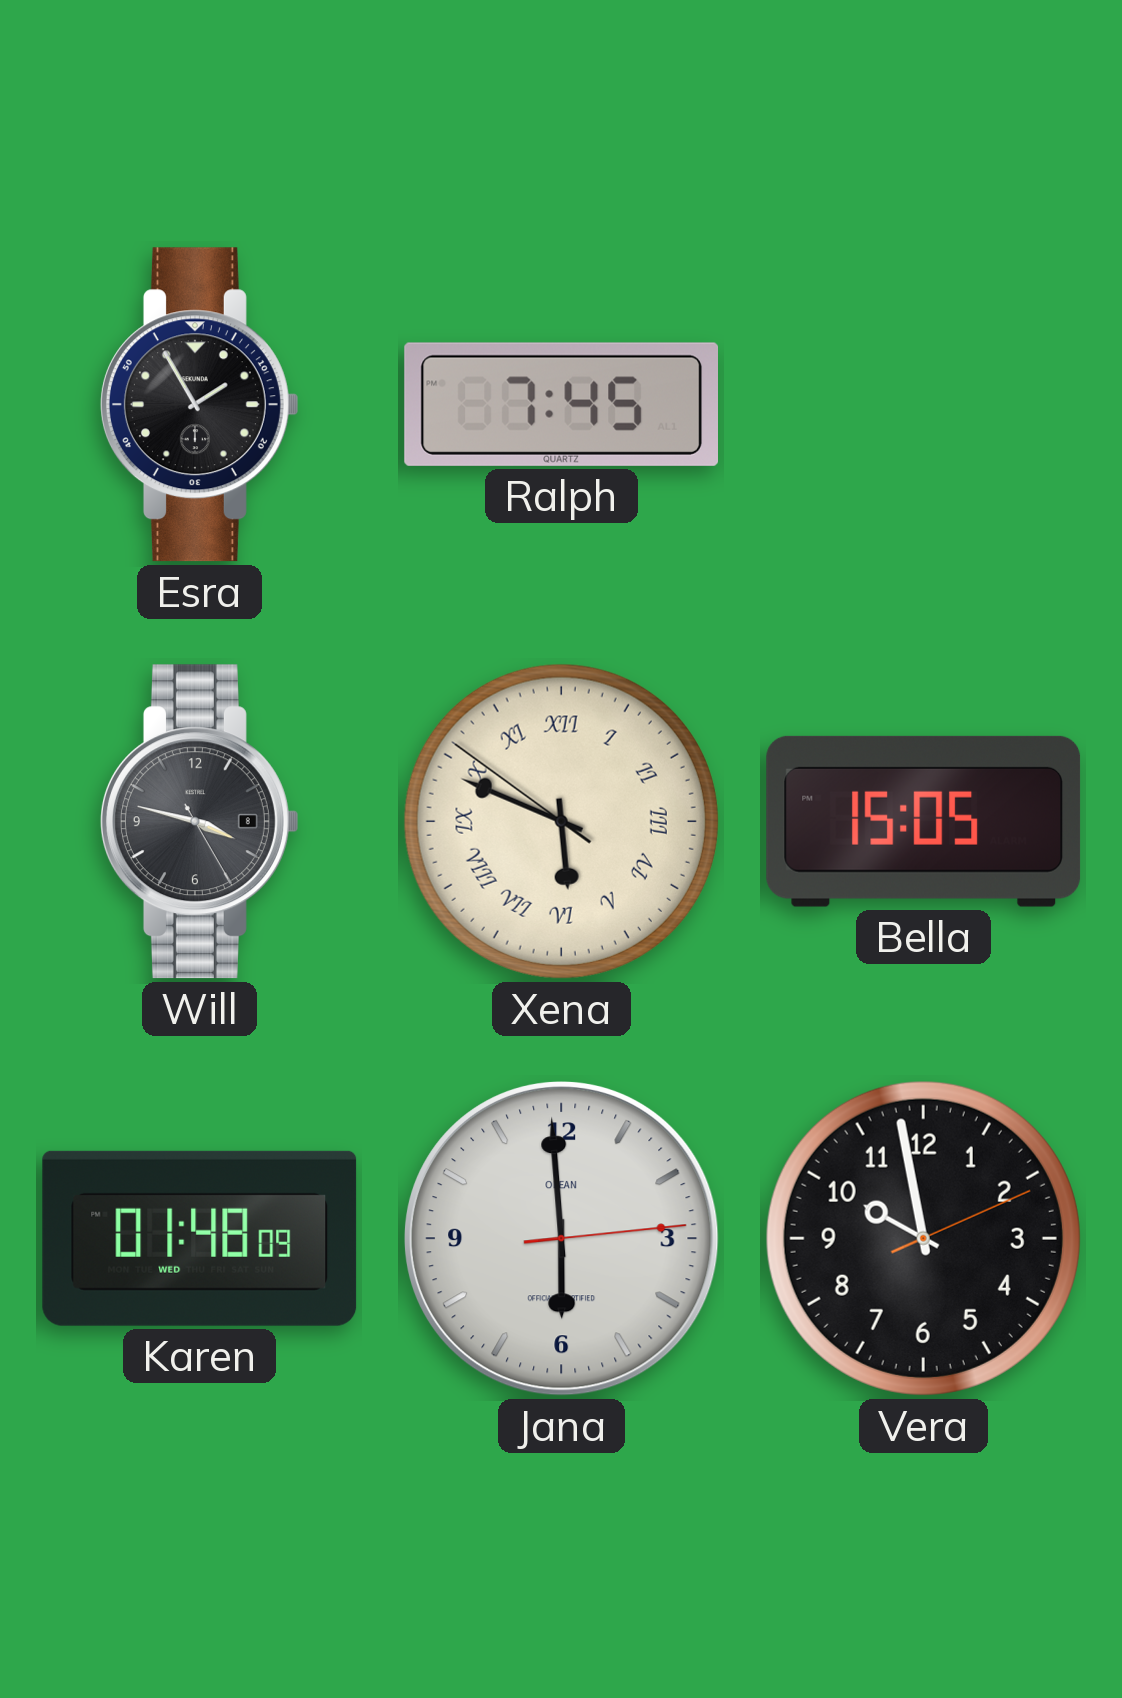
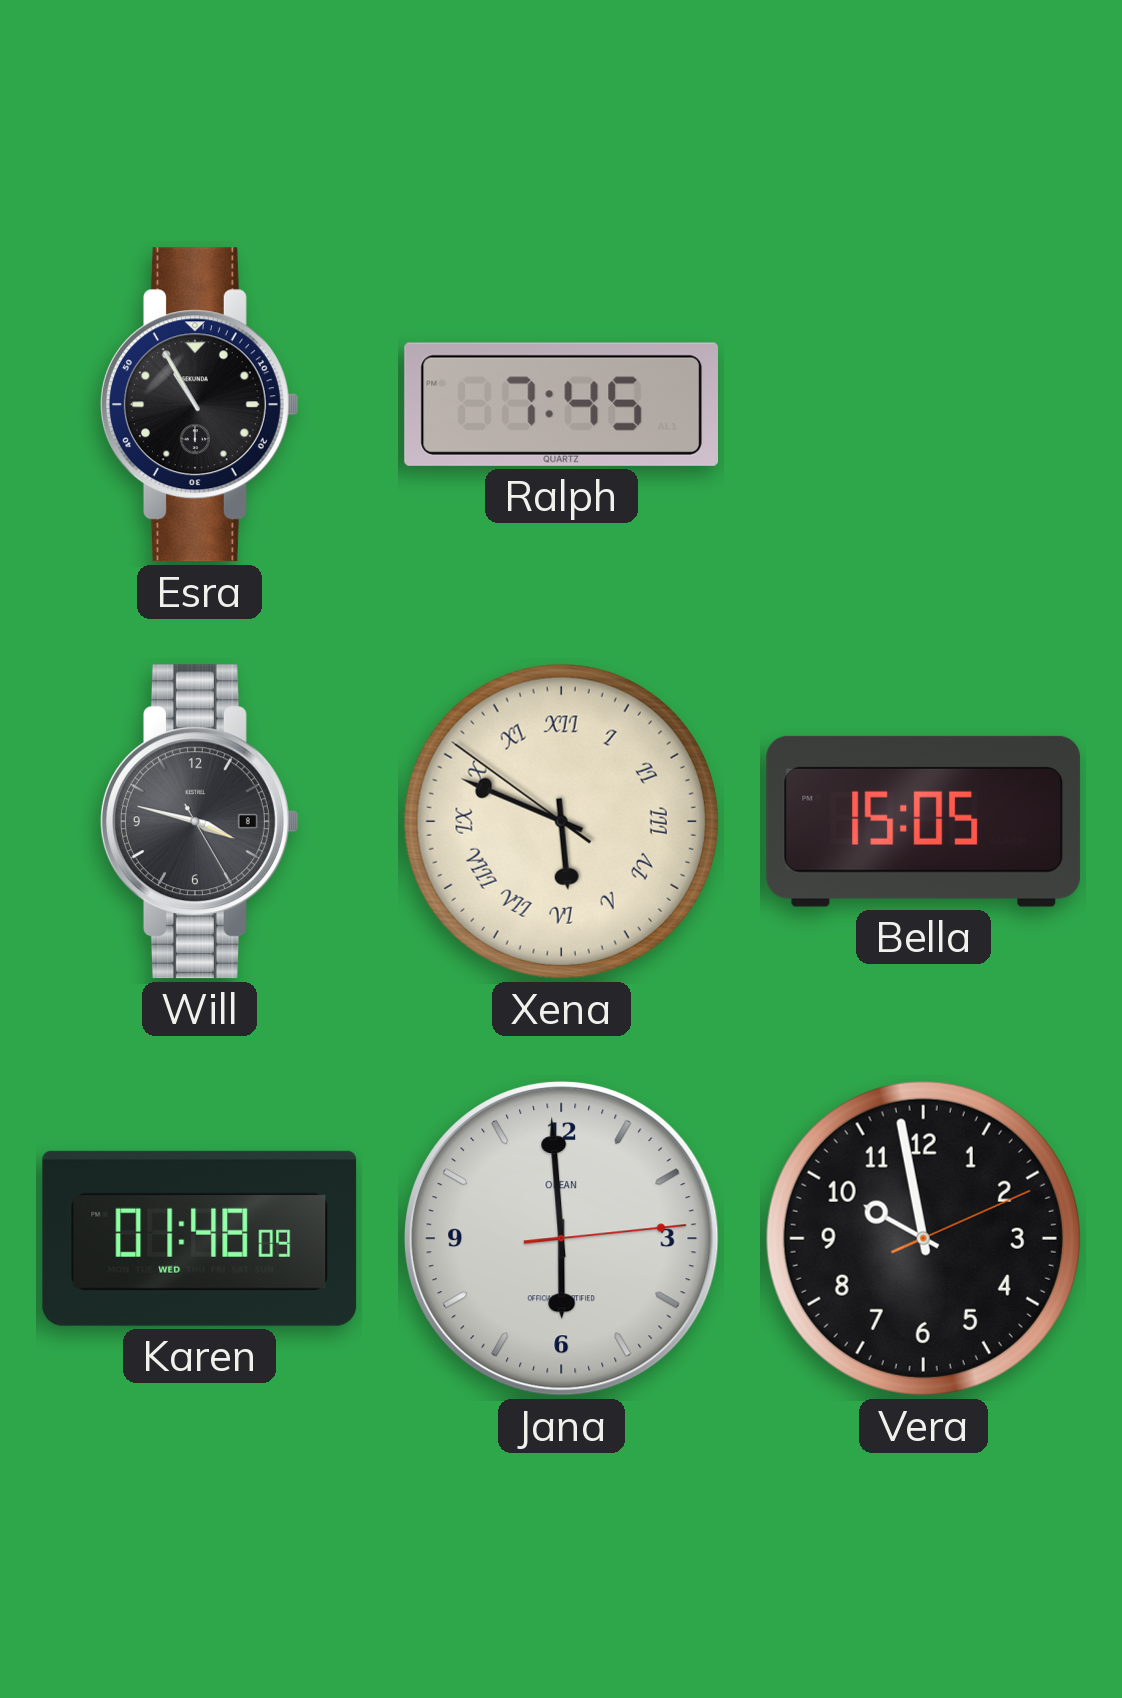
Esra: 1:55 -> 10:55
